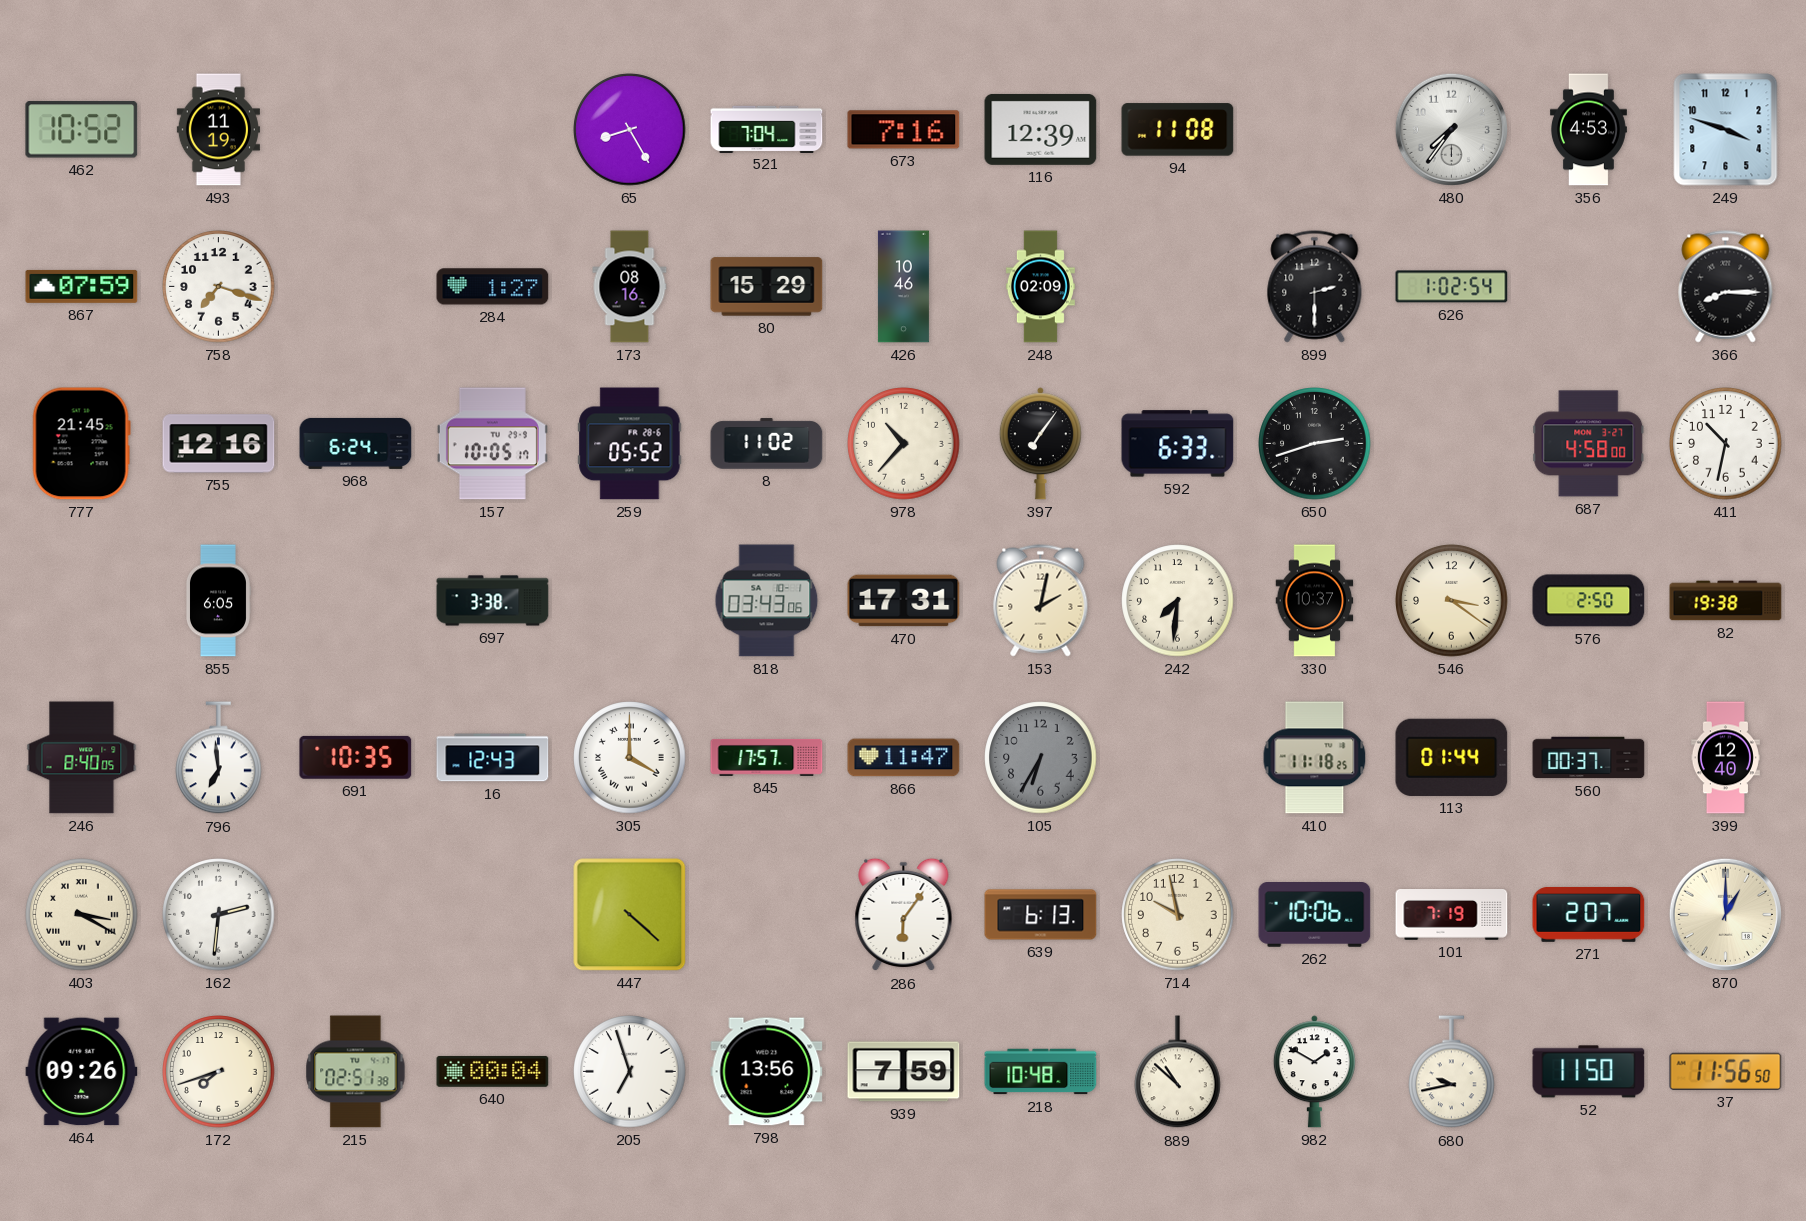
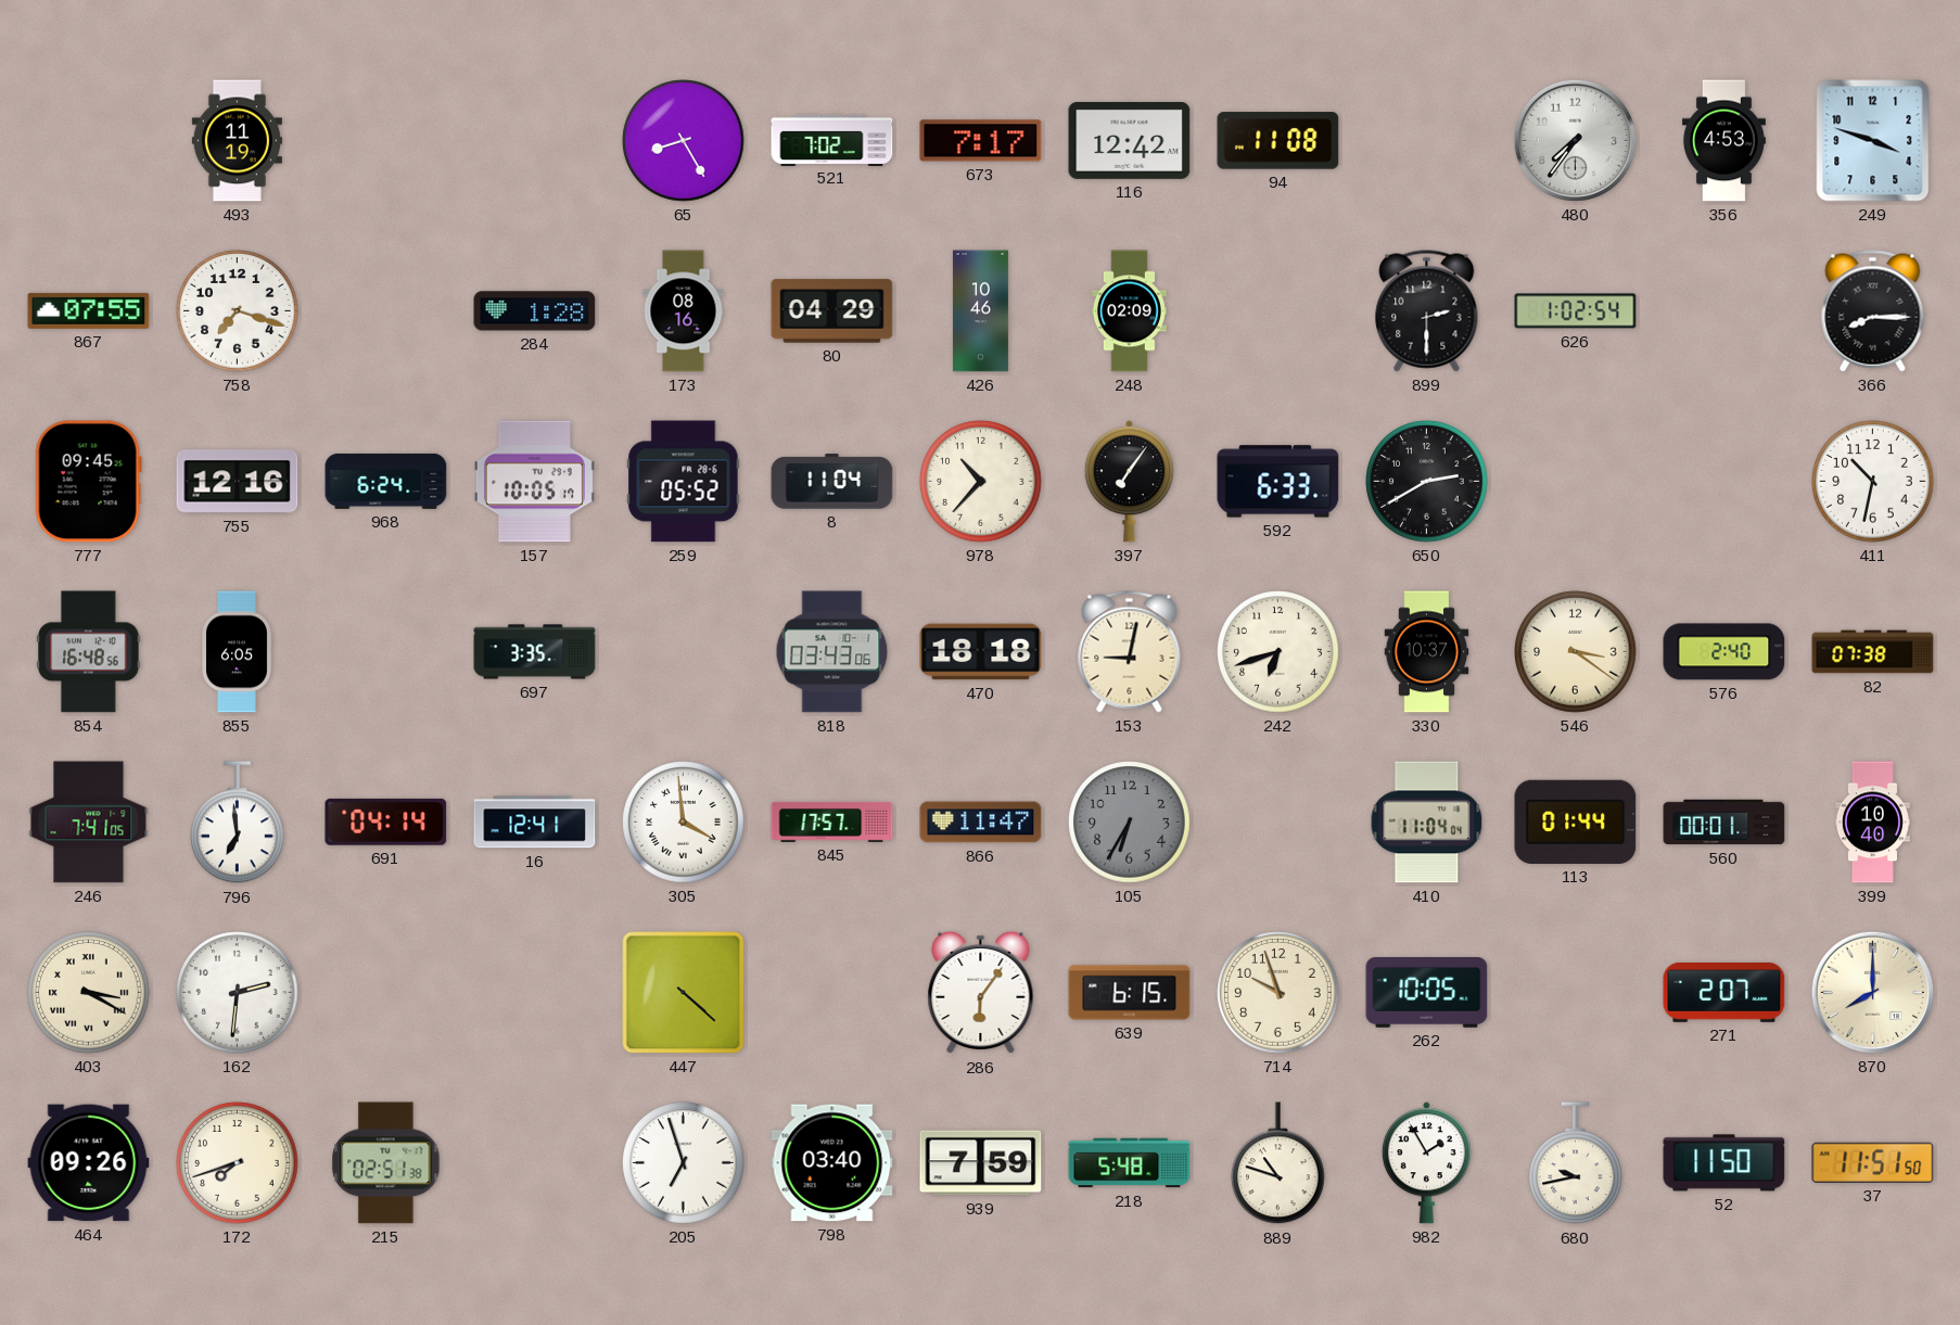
462: 10:52 -> none
521: 7:04 -> 7:02
673: 7:16 -> 7:17
116: 12:39 -> 12:42
867: 07:59 -> 07:55
284: 1:27 -> 1:28
80: 15:29 -> 04:29
777: 21:45 -> 09:45
8: 11:02 -> 11:04
650: 2:42 -> 2:40
687: 4:58 -> none
854: none -> 16:48
697: 3:38 -> 3:35
470: 17:31 -> 18:18
153: 2:02 -> 9:02
242: 7:31 -> 6:42
576: 2:50 -> 2:40
82: 19:38 -> 07:38
246: 8:40 -> 7:41
691: 10:35 -> 04:14
16: 12:43 -> 12:41
305: 4:00 -> 3:59
410: 11:18 -> 11:04
560: 00:37 -> 00:01
399: 12:40 -> 10:40
639: 6:13 -> 6:15
714: 9:58 -> 9:57
262: 10:06 -> 10:05
101: 7:19 -> none
870: 1:00 -> 8:00
640: 00:04 -> none
798: 13:56 -> 03:40
218: 10:48 -> 5:48
889: 10:52 -> 10:48
982: 1:50 -> 1:55
37: 11:56 -> 11:51
